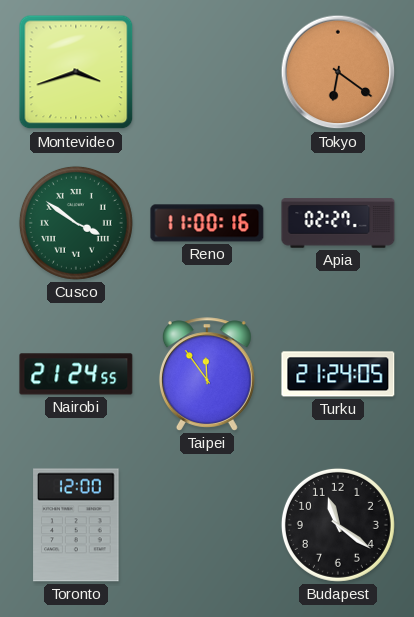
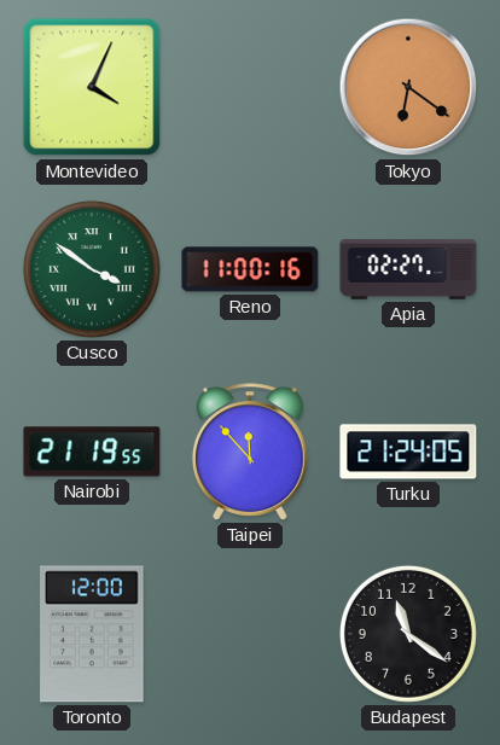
Montevideo: 3:42 -> 4:04
Nairobi: 21:24 -> 21:19
Taipei: 11:54 -> 11:53
